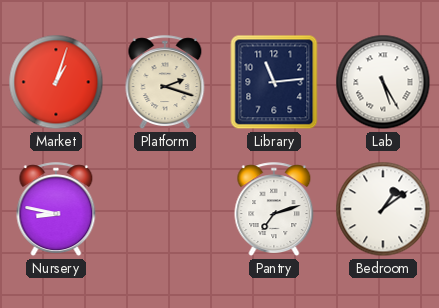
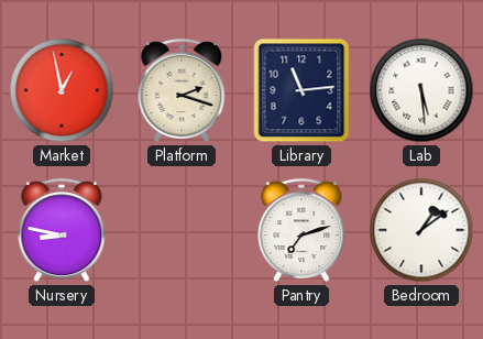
Market: 1:03 -> 12:58
Lab: 5:25 -> 5:29
